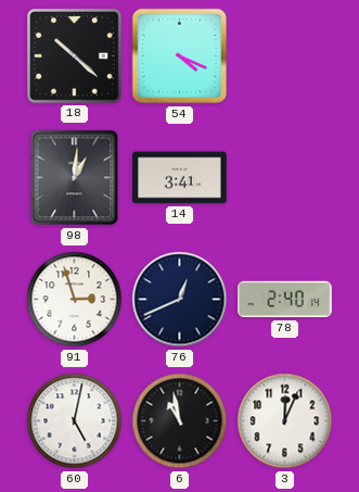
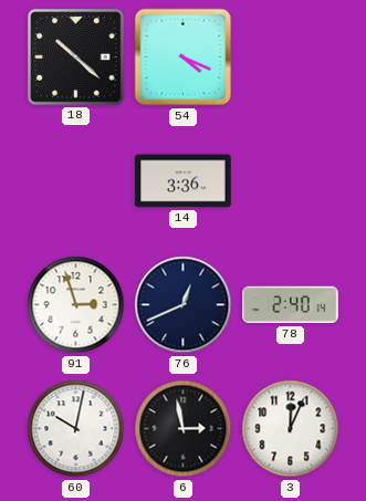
98: 1:01 -> none
14: 3:41 -> 3:36
60: 5:02 -> 10:02
6: 10:58 -> 2:58
